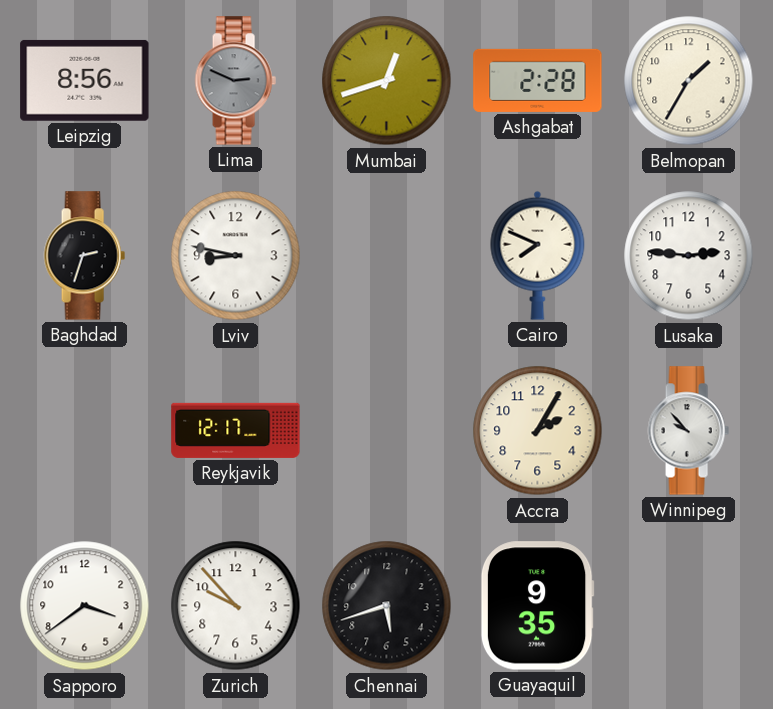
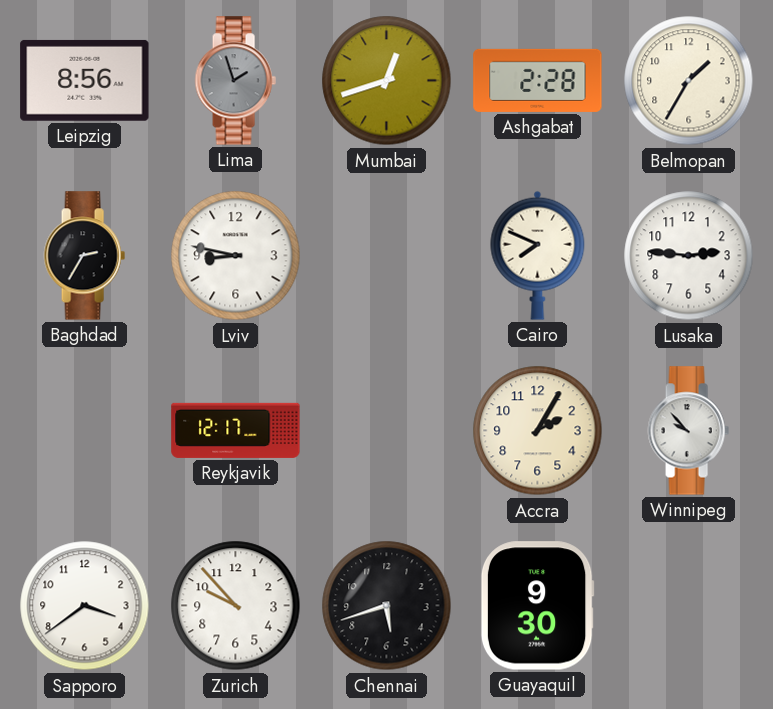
Lima: 2:49 -> 1:57
Baghdad: 2:33 -> 2:35
Guayaquil: 9:35 -> 9:30
